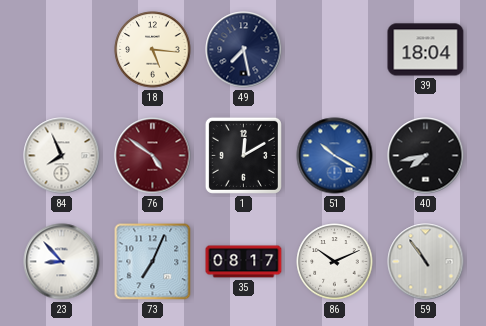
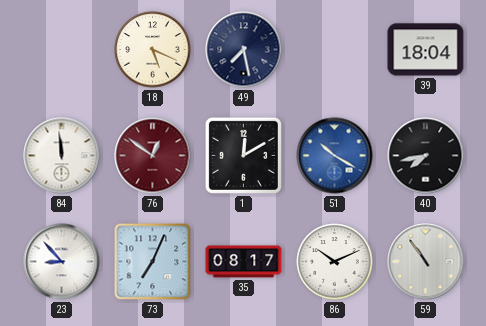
18: 5:16 -> 5:19
84: 7:56 -> 11:59
76: 4:51 -> 12:51
